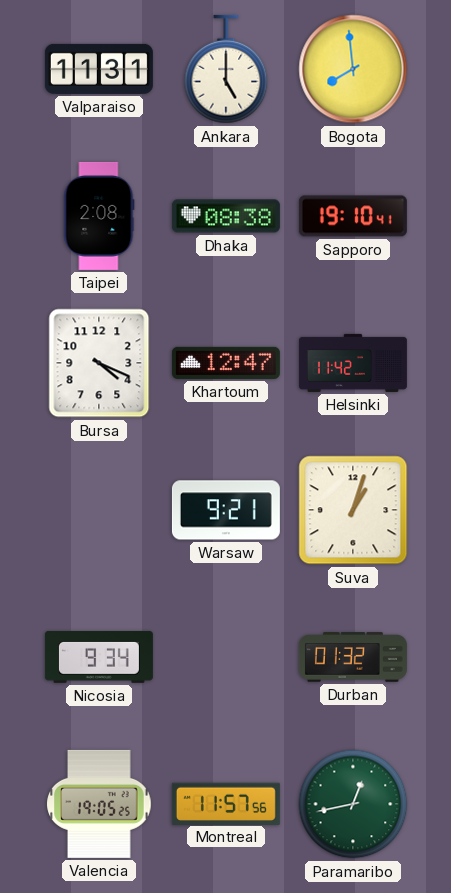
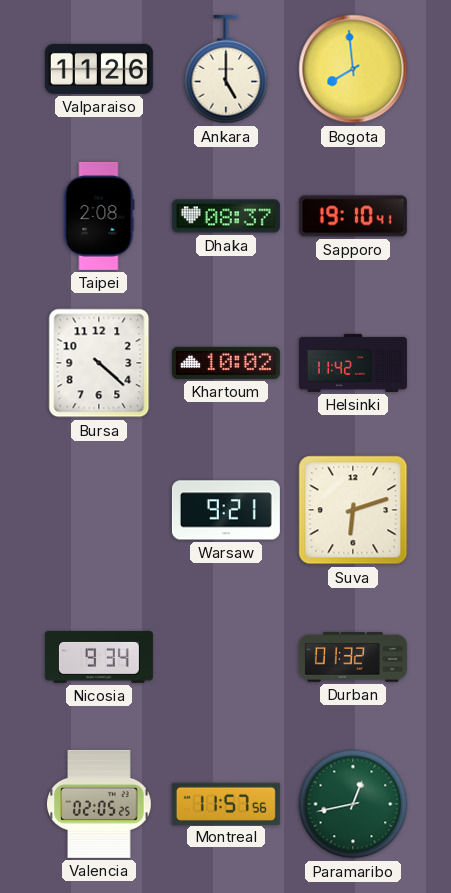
Valparaiso: 11:31 -> 11:26
Dhaka: 08:38 -> 08:37
Bursa: 4:19 -> 4:22
Khartoum: 12:47 -> 10:02
Suva: 1:03 -> 6:12
Valencia: 19:05 -> 02:05
